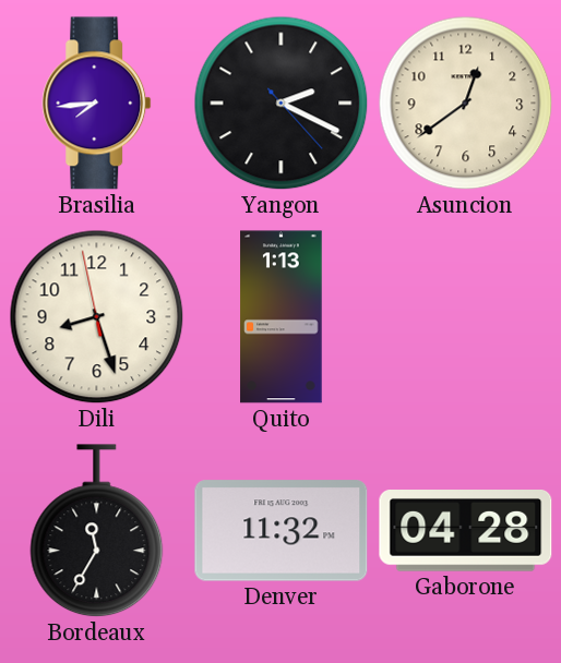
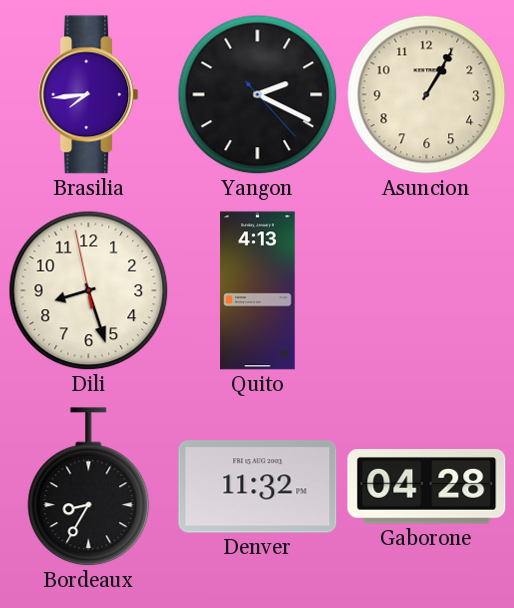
Asuncion: 12:39 -> 1:05
Quito: 1:13 -> 4:13
Bordeaux: 11:35 -> 8:35
